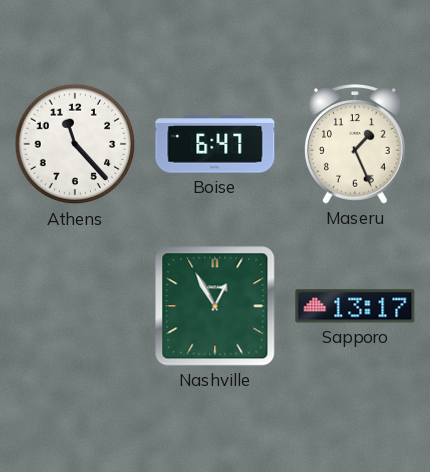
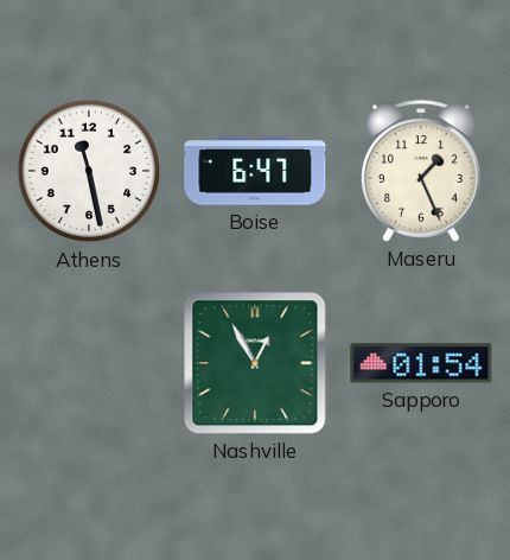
Athens: 11:23 -> 11:28
Sapporo: 13:17 -> 01:54
